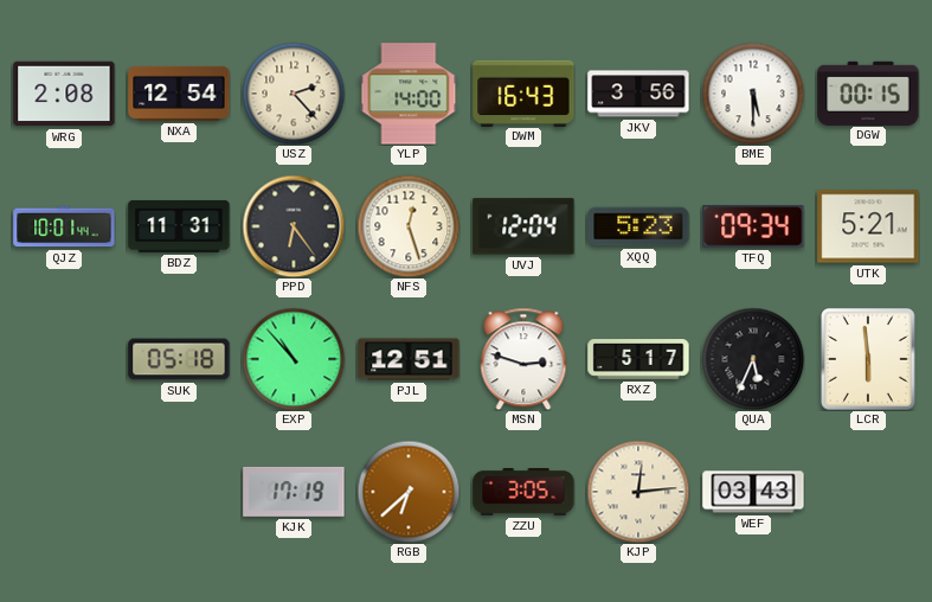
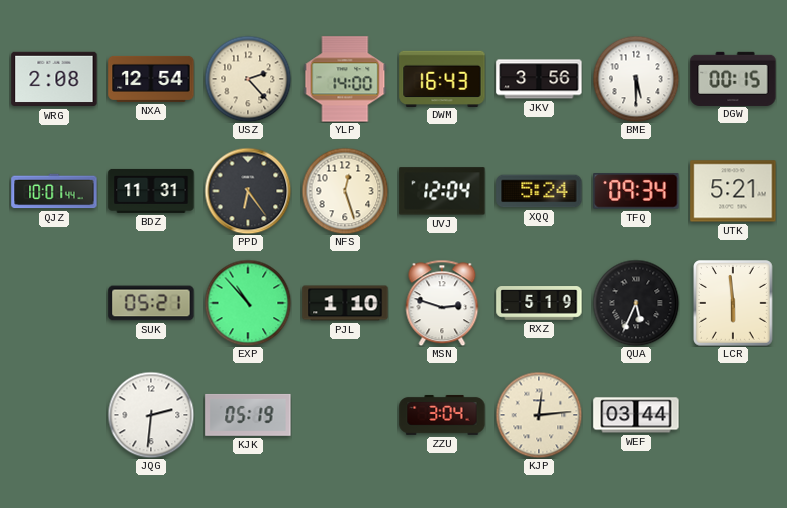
XQQ: 5:23 -> 5:24
SUK: 05:18 -> 05:21
PJL: 12:51 -> 1:10
RXZ: 5:17 -> 5:19
JQG: none -> 2:31
KJK: 17:19 -> 05:19
RGB: 6:38 -> none
ZZU: 3:05 -> 3:04
WEF: 03:43 -> 03:44
